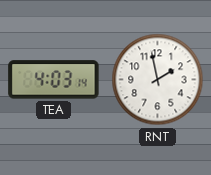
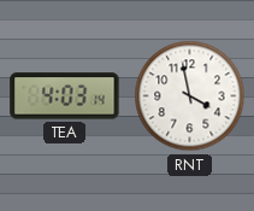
RNT: 1:58 -> 3:58
